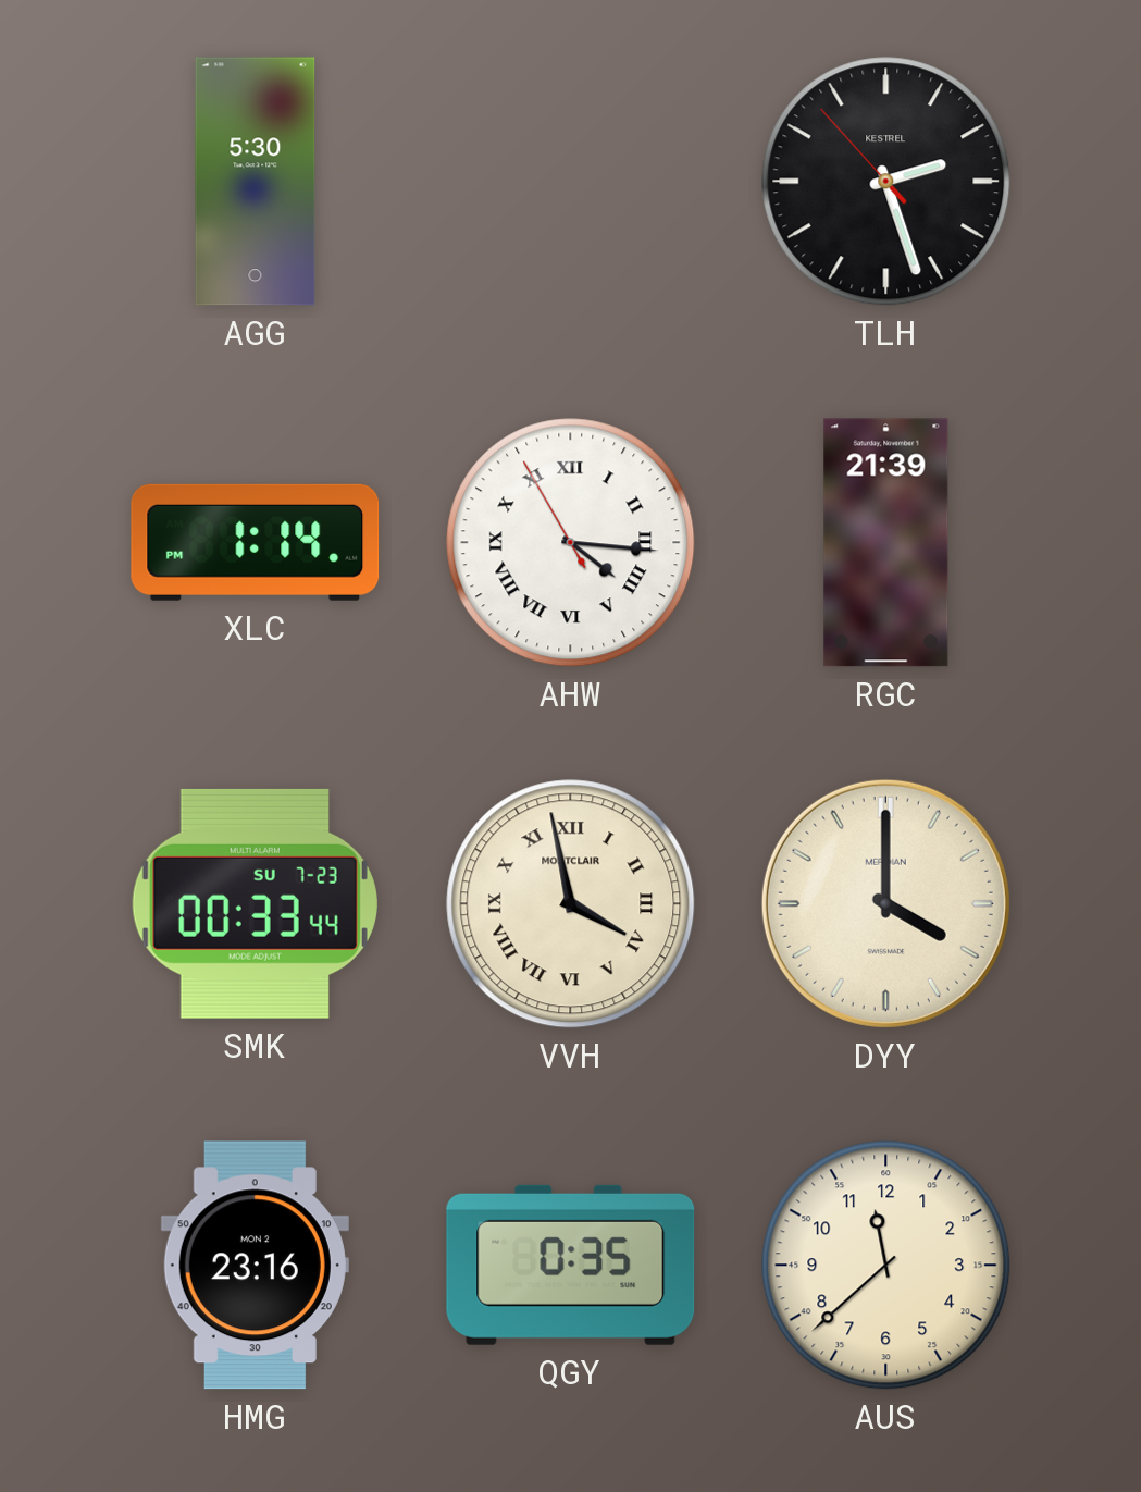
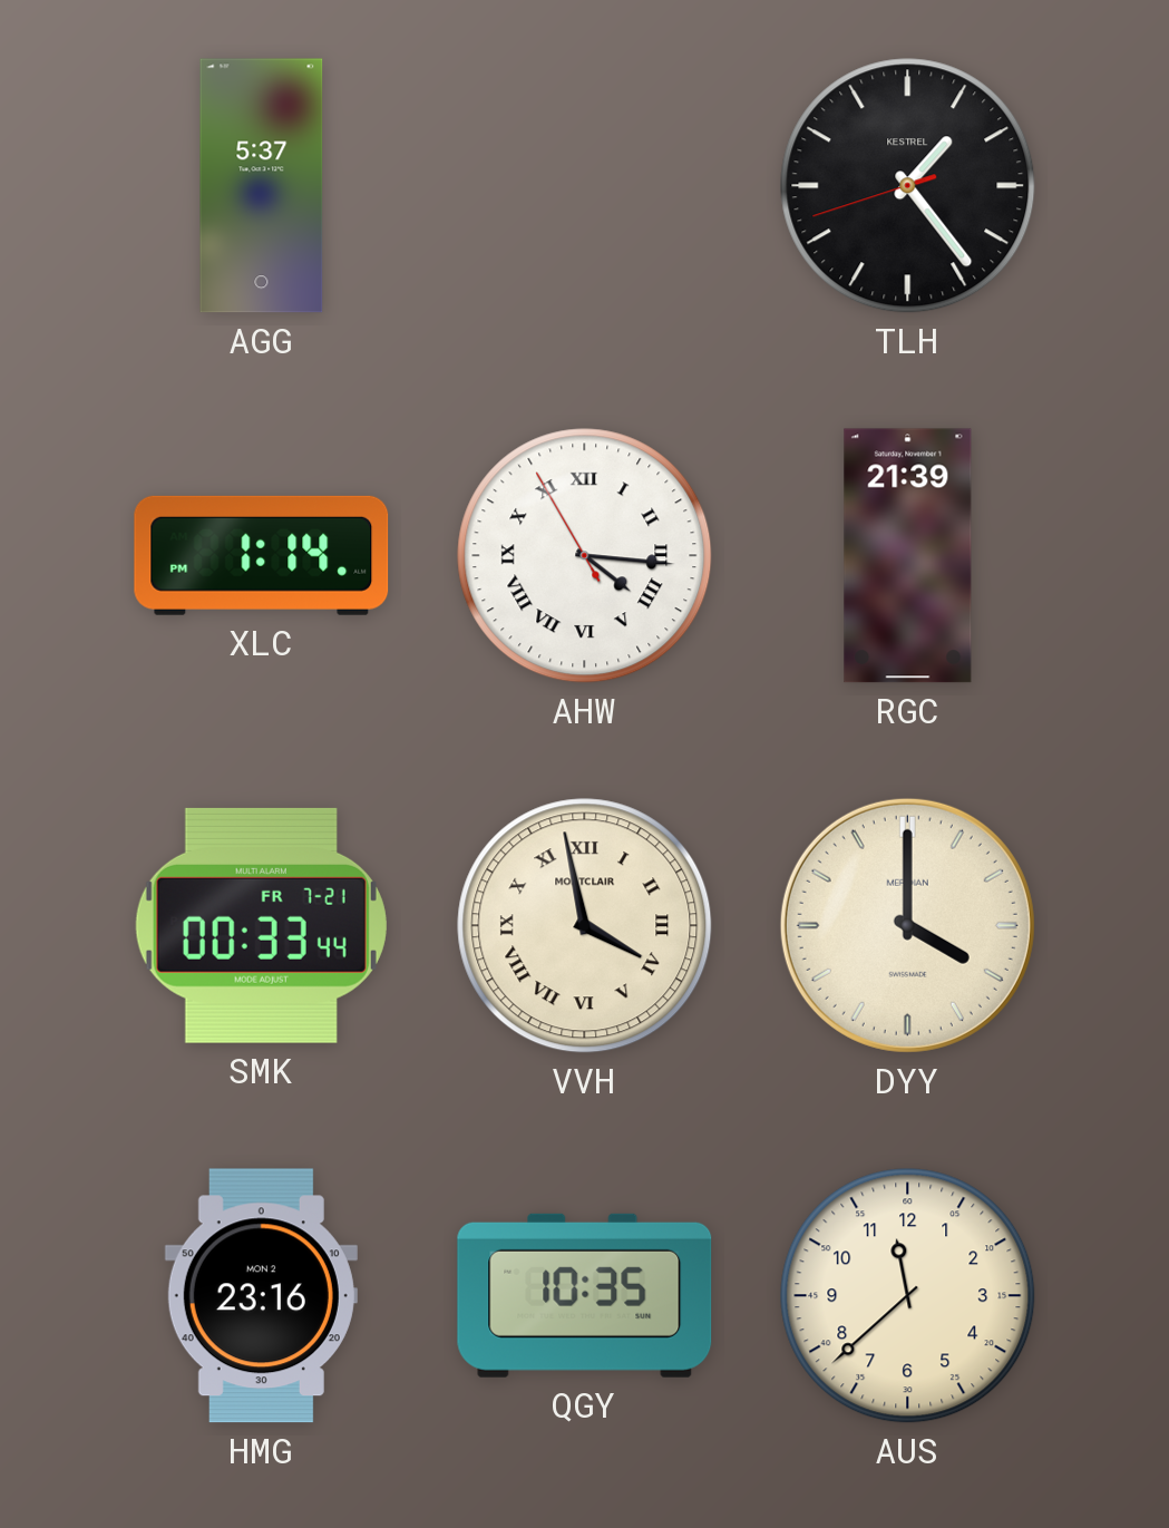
AGG: 5:30 -> 5:37
TLH: 2:26 -> 1:23
SMK date: SU 7-23 -> FR 7-21
QGY: 0:35 -> 10:35
